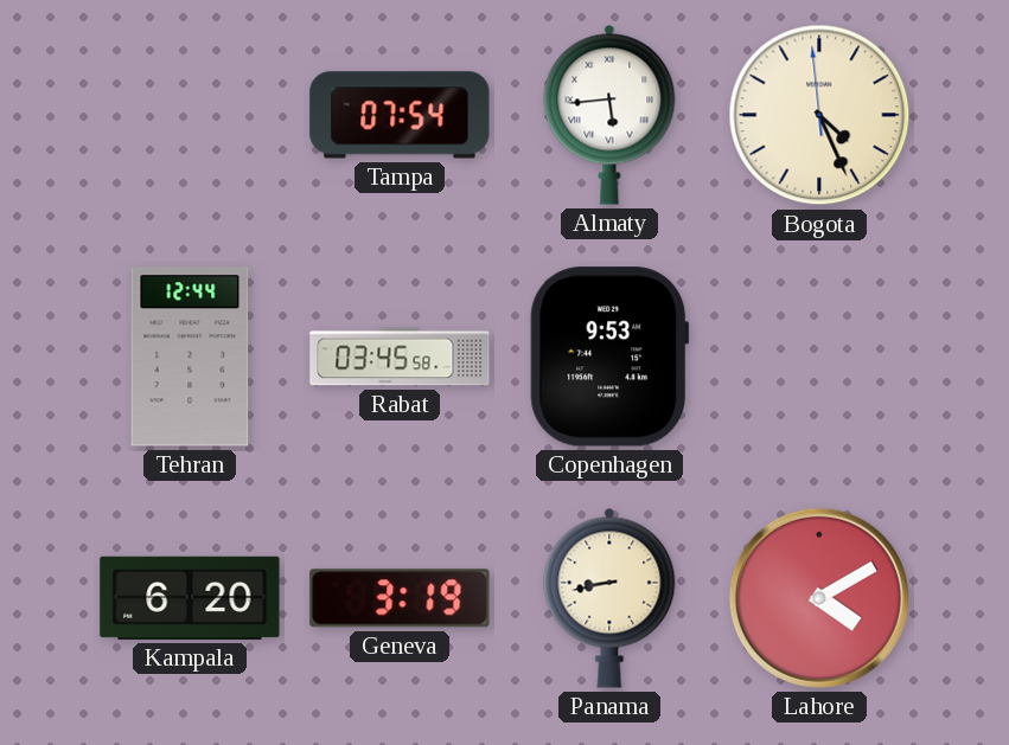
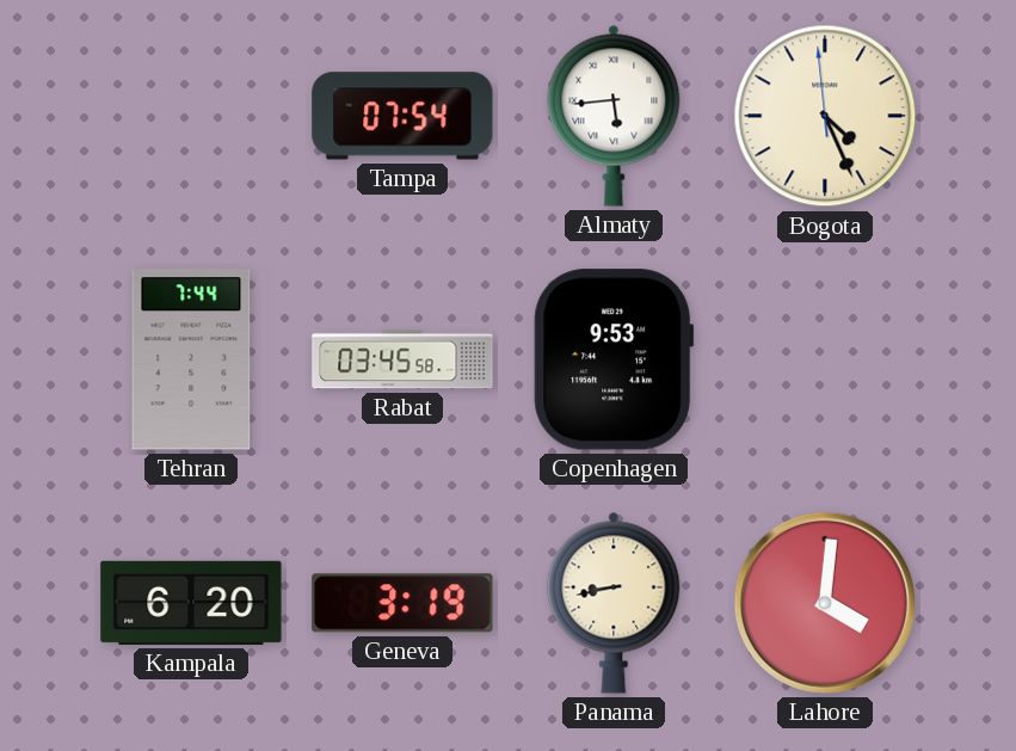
Tehran: 12:44 -> 7:44
Lahore: 4:10 -> 4:01
